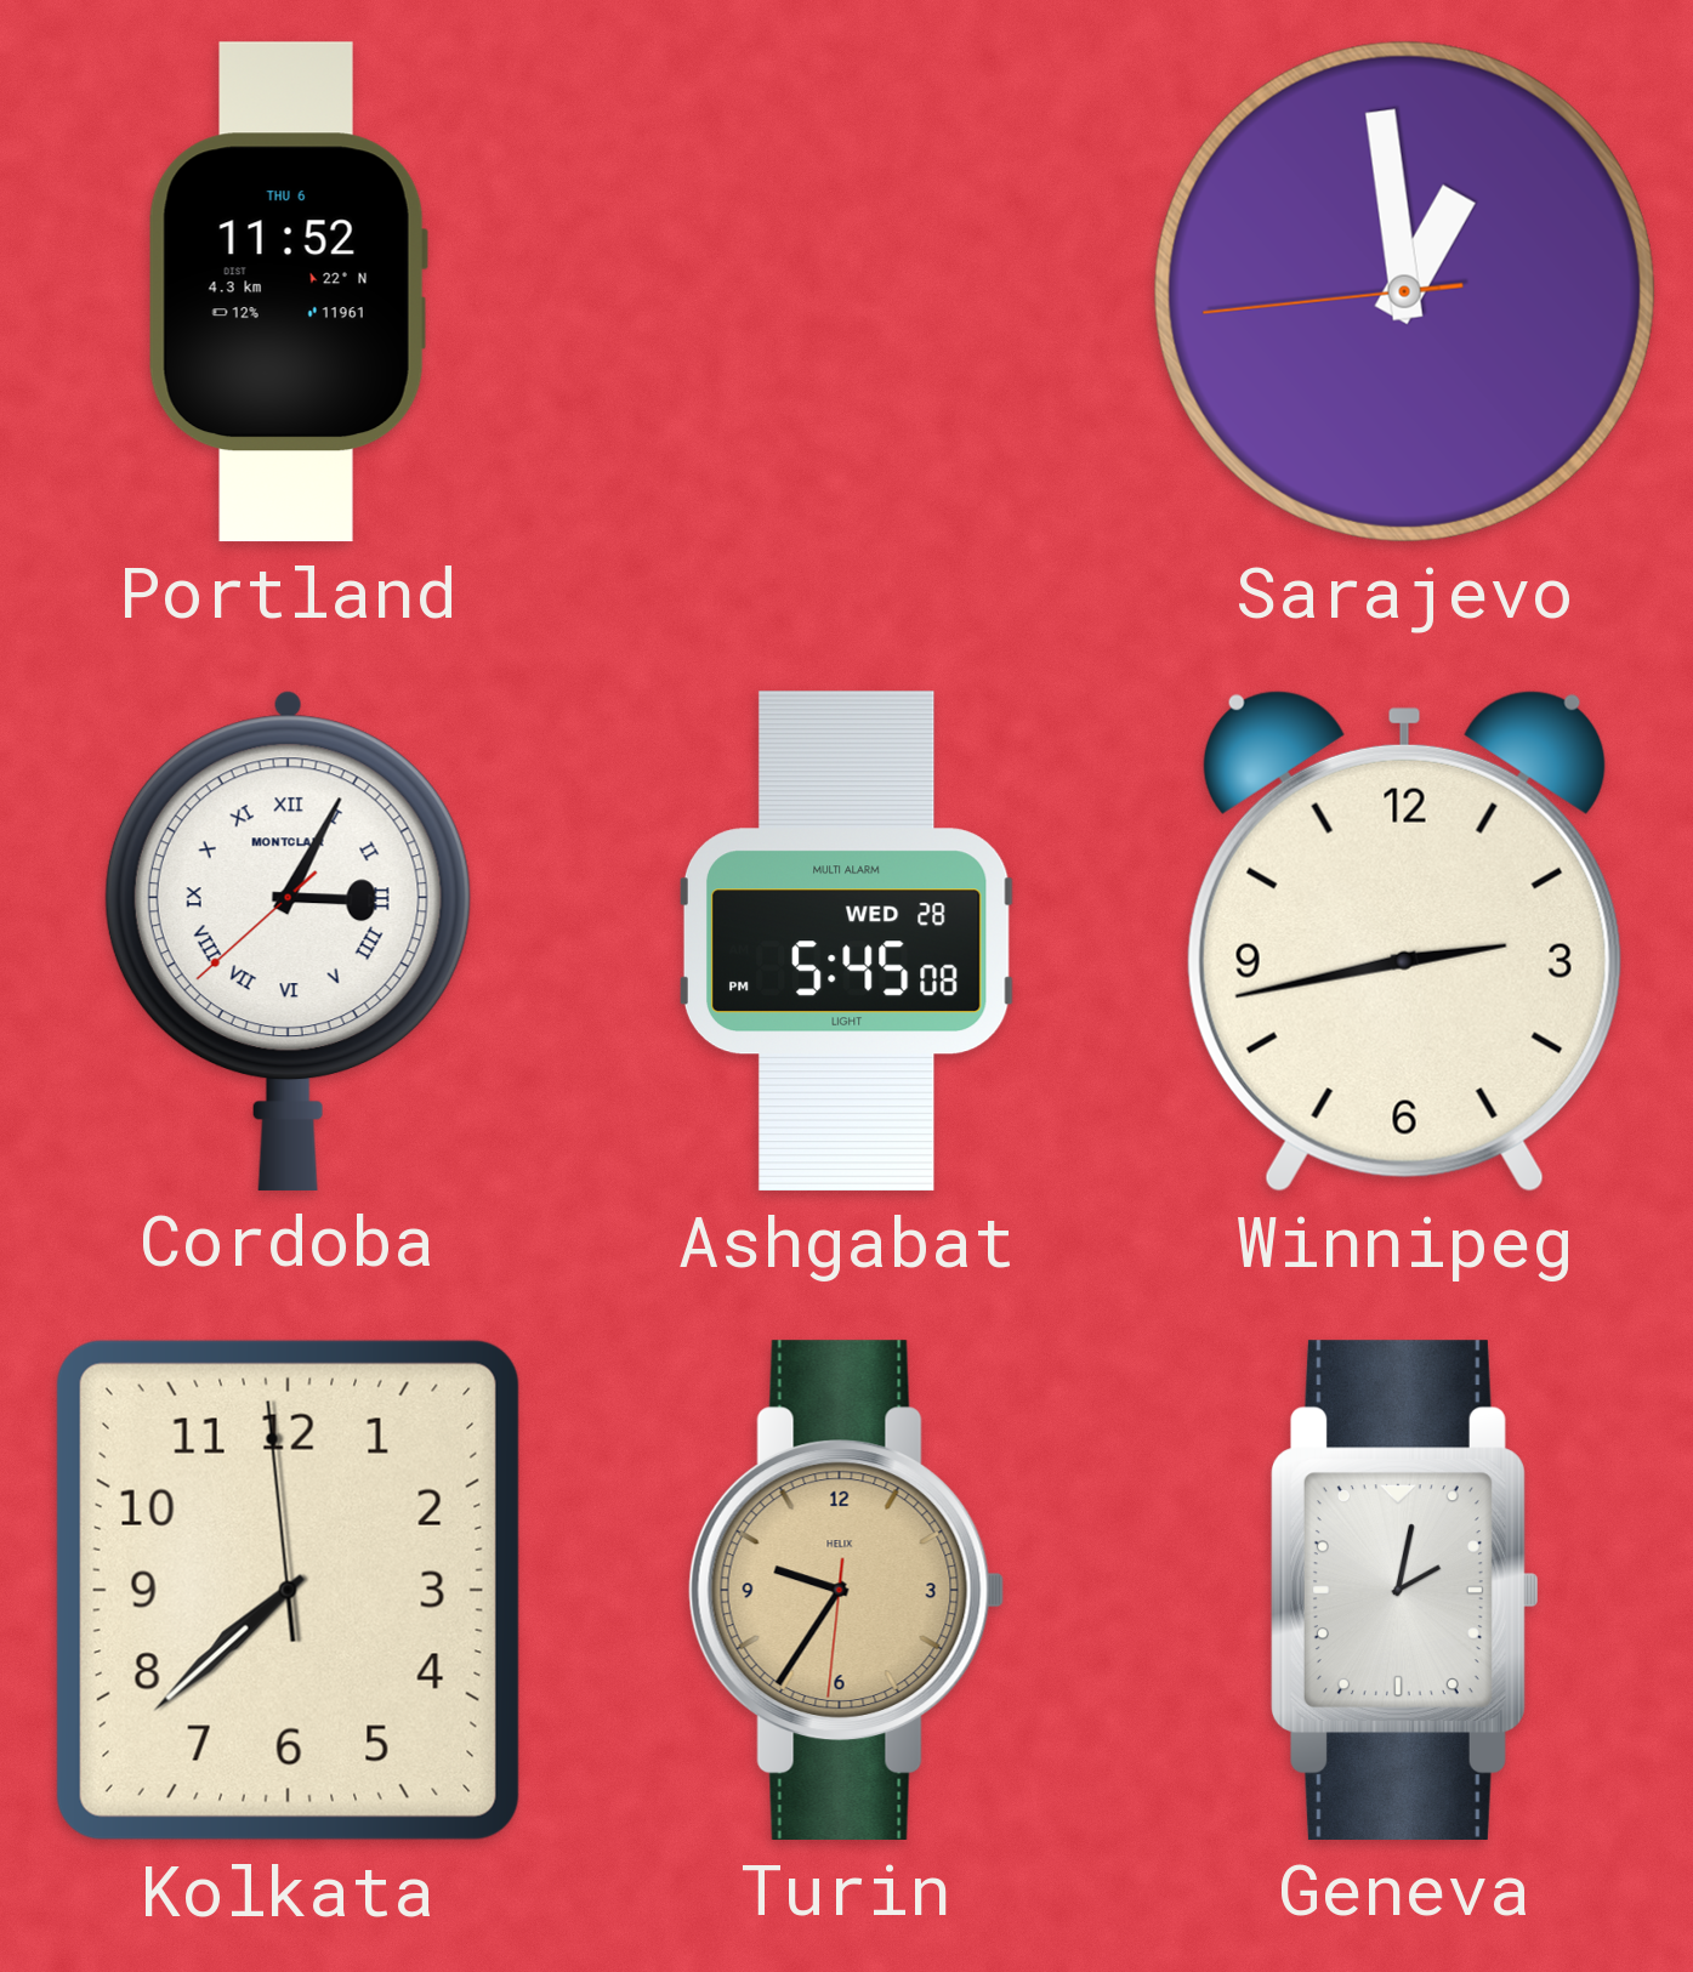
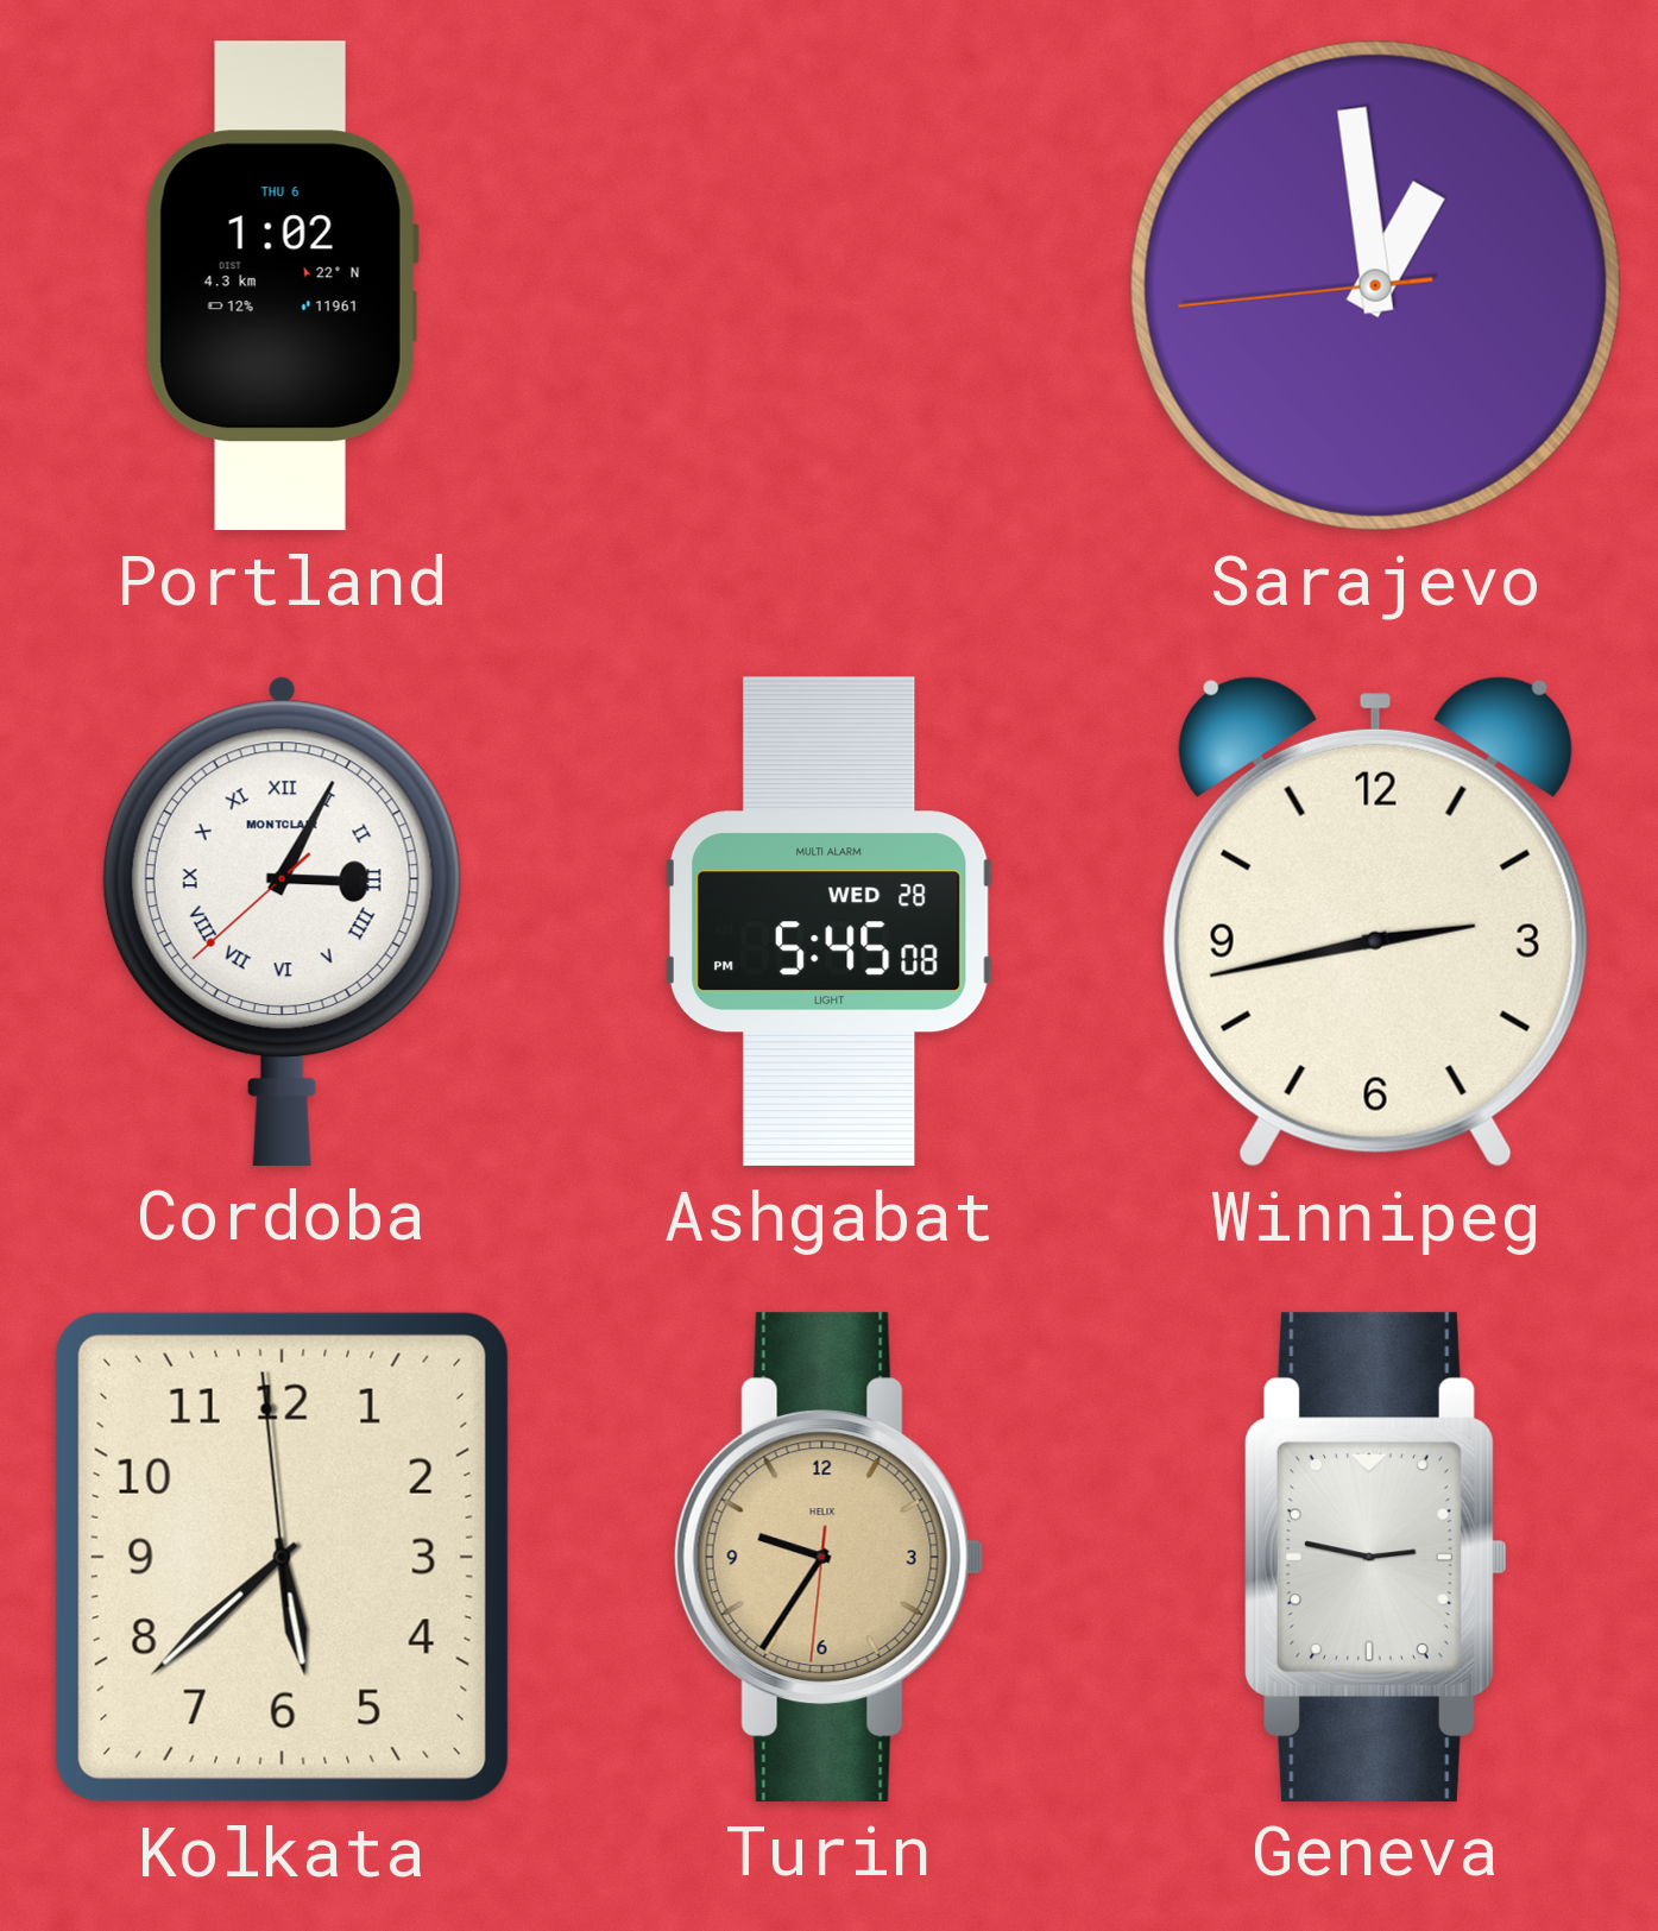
Portland: 11:52 -> 1:02
Kolkata: 7:37 -> 5:37
Geneva: 2:02 -> 2:47
